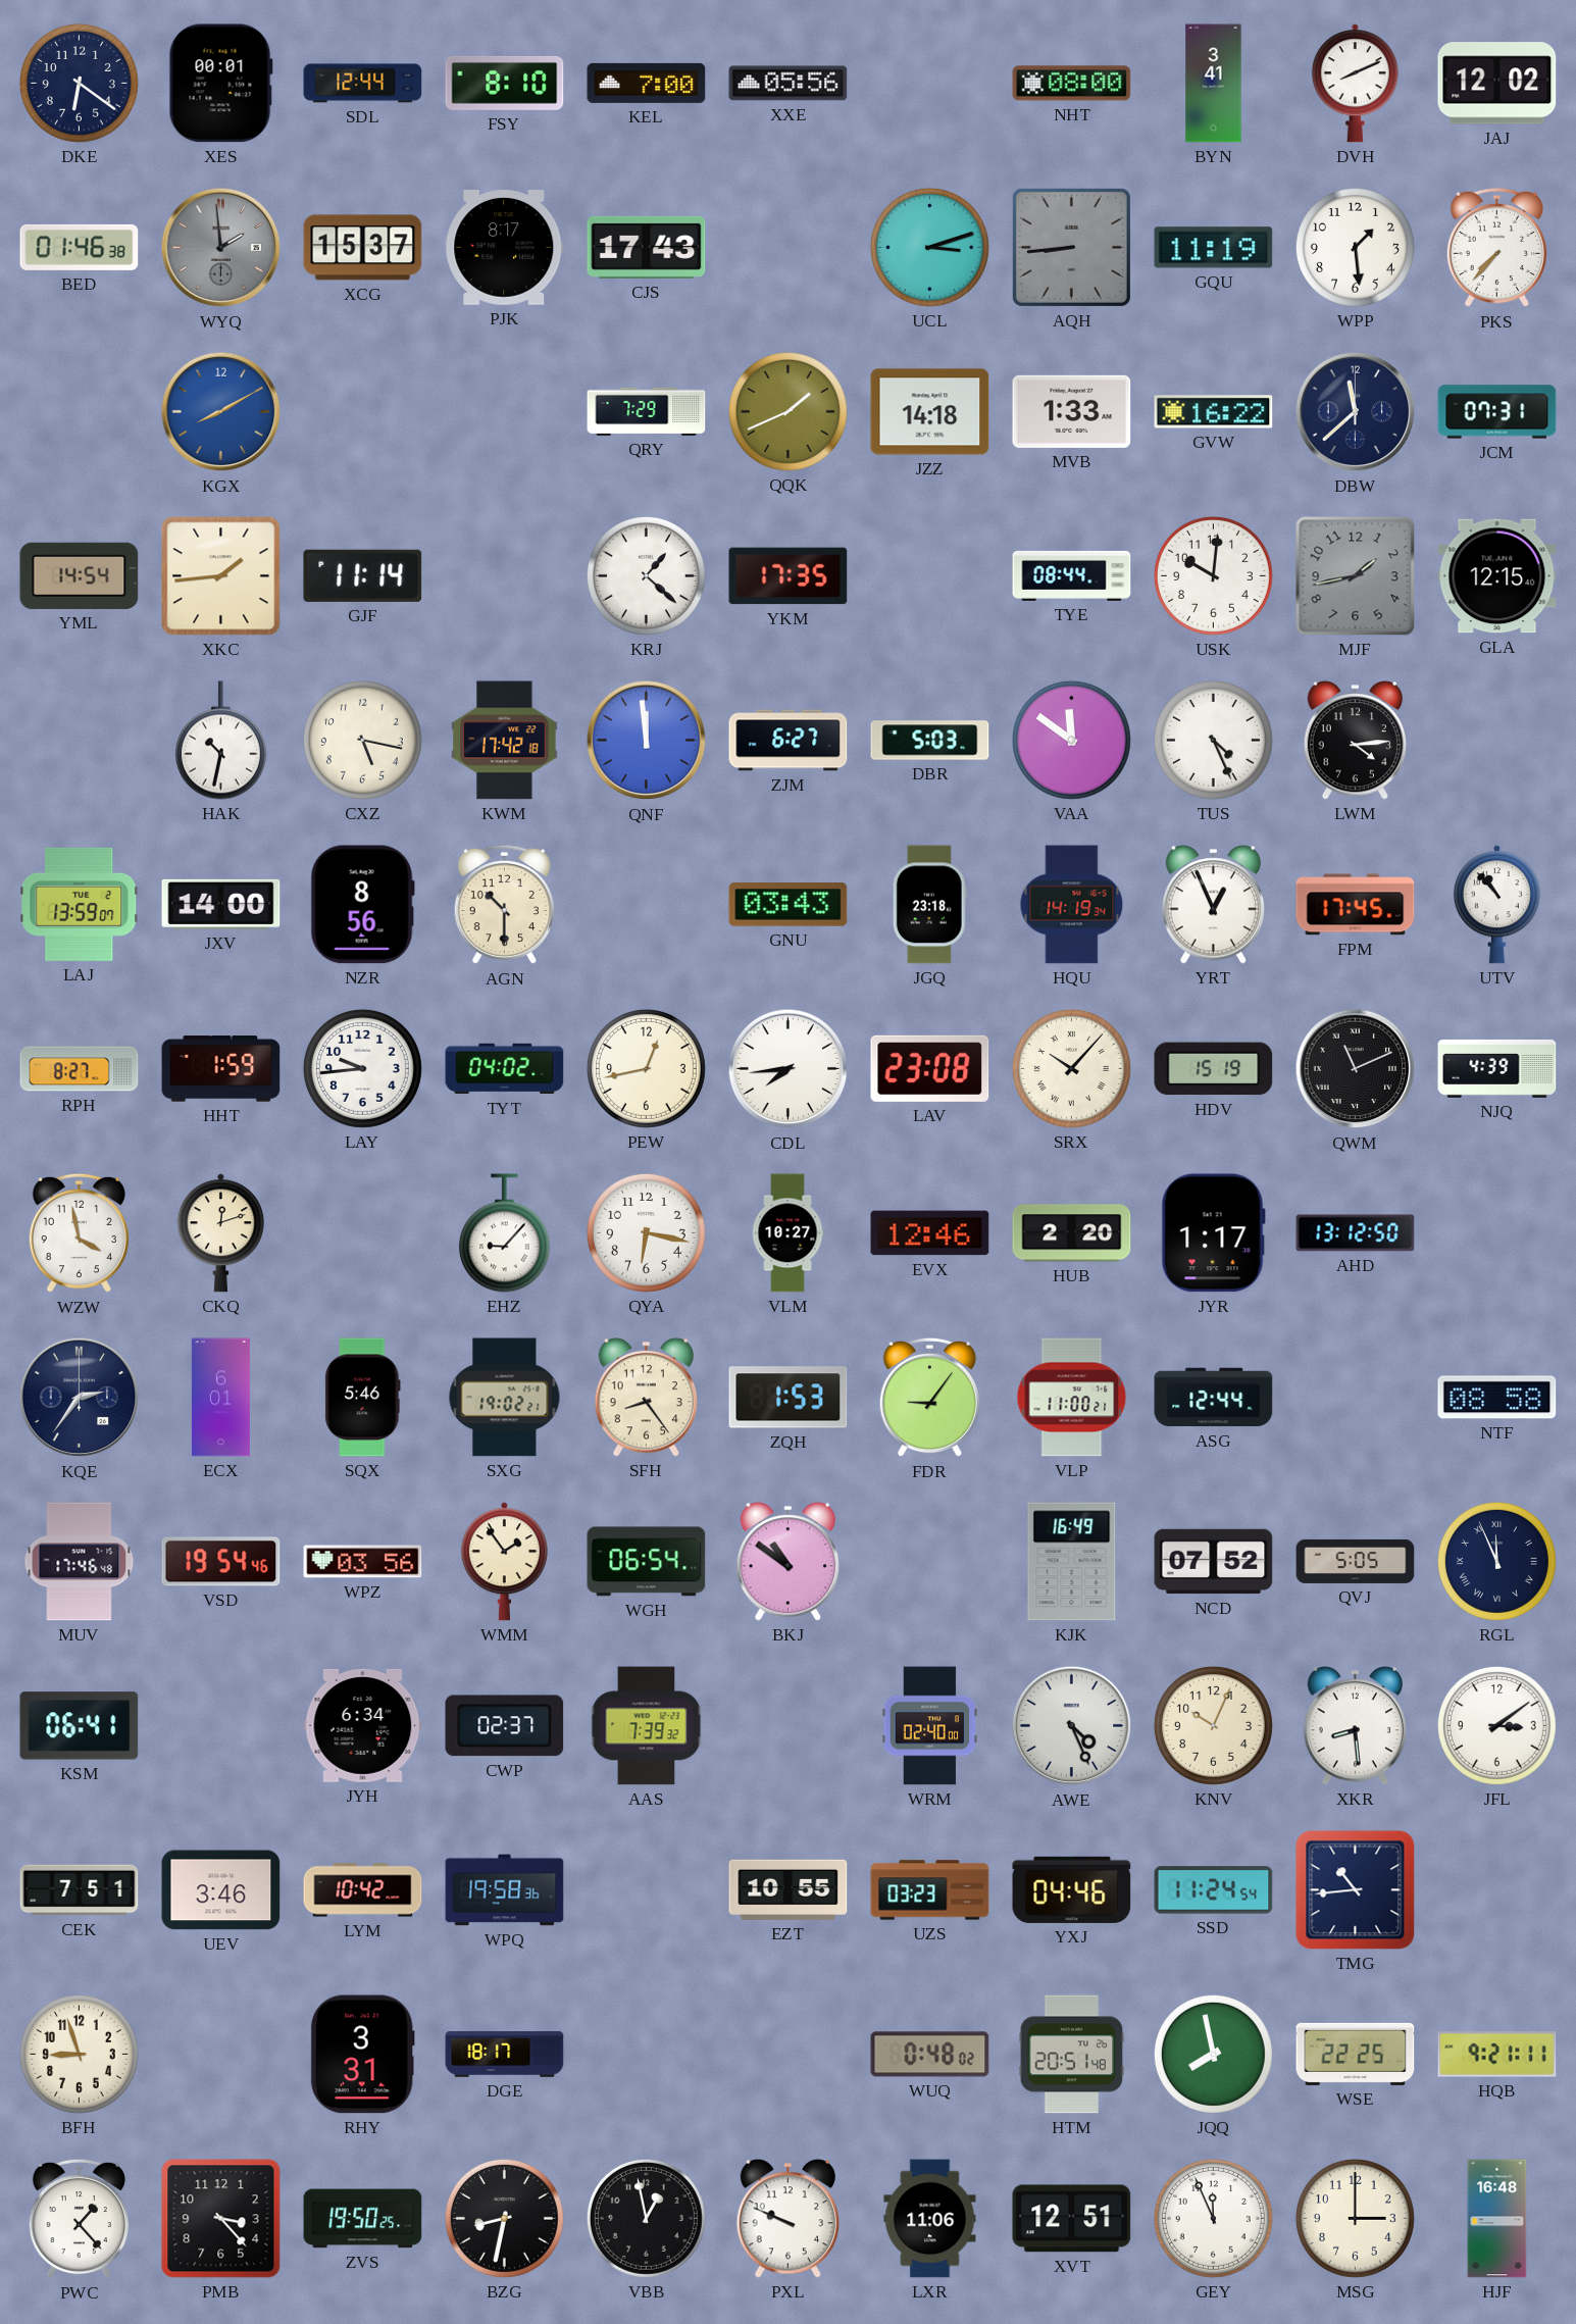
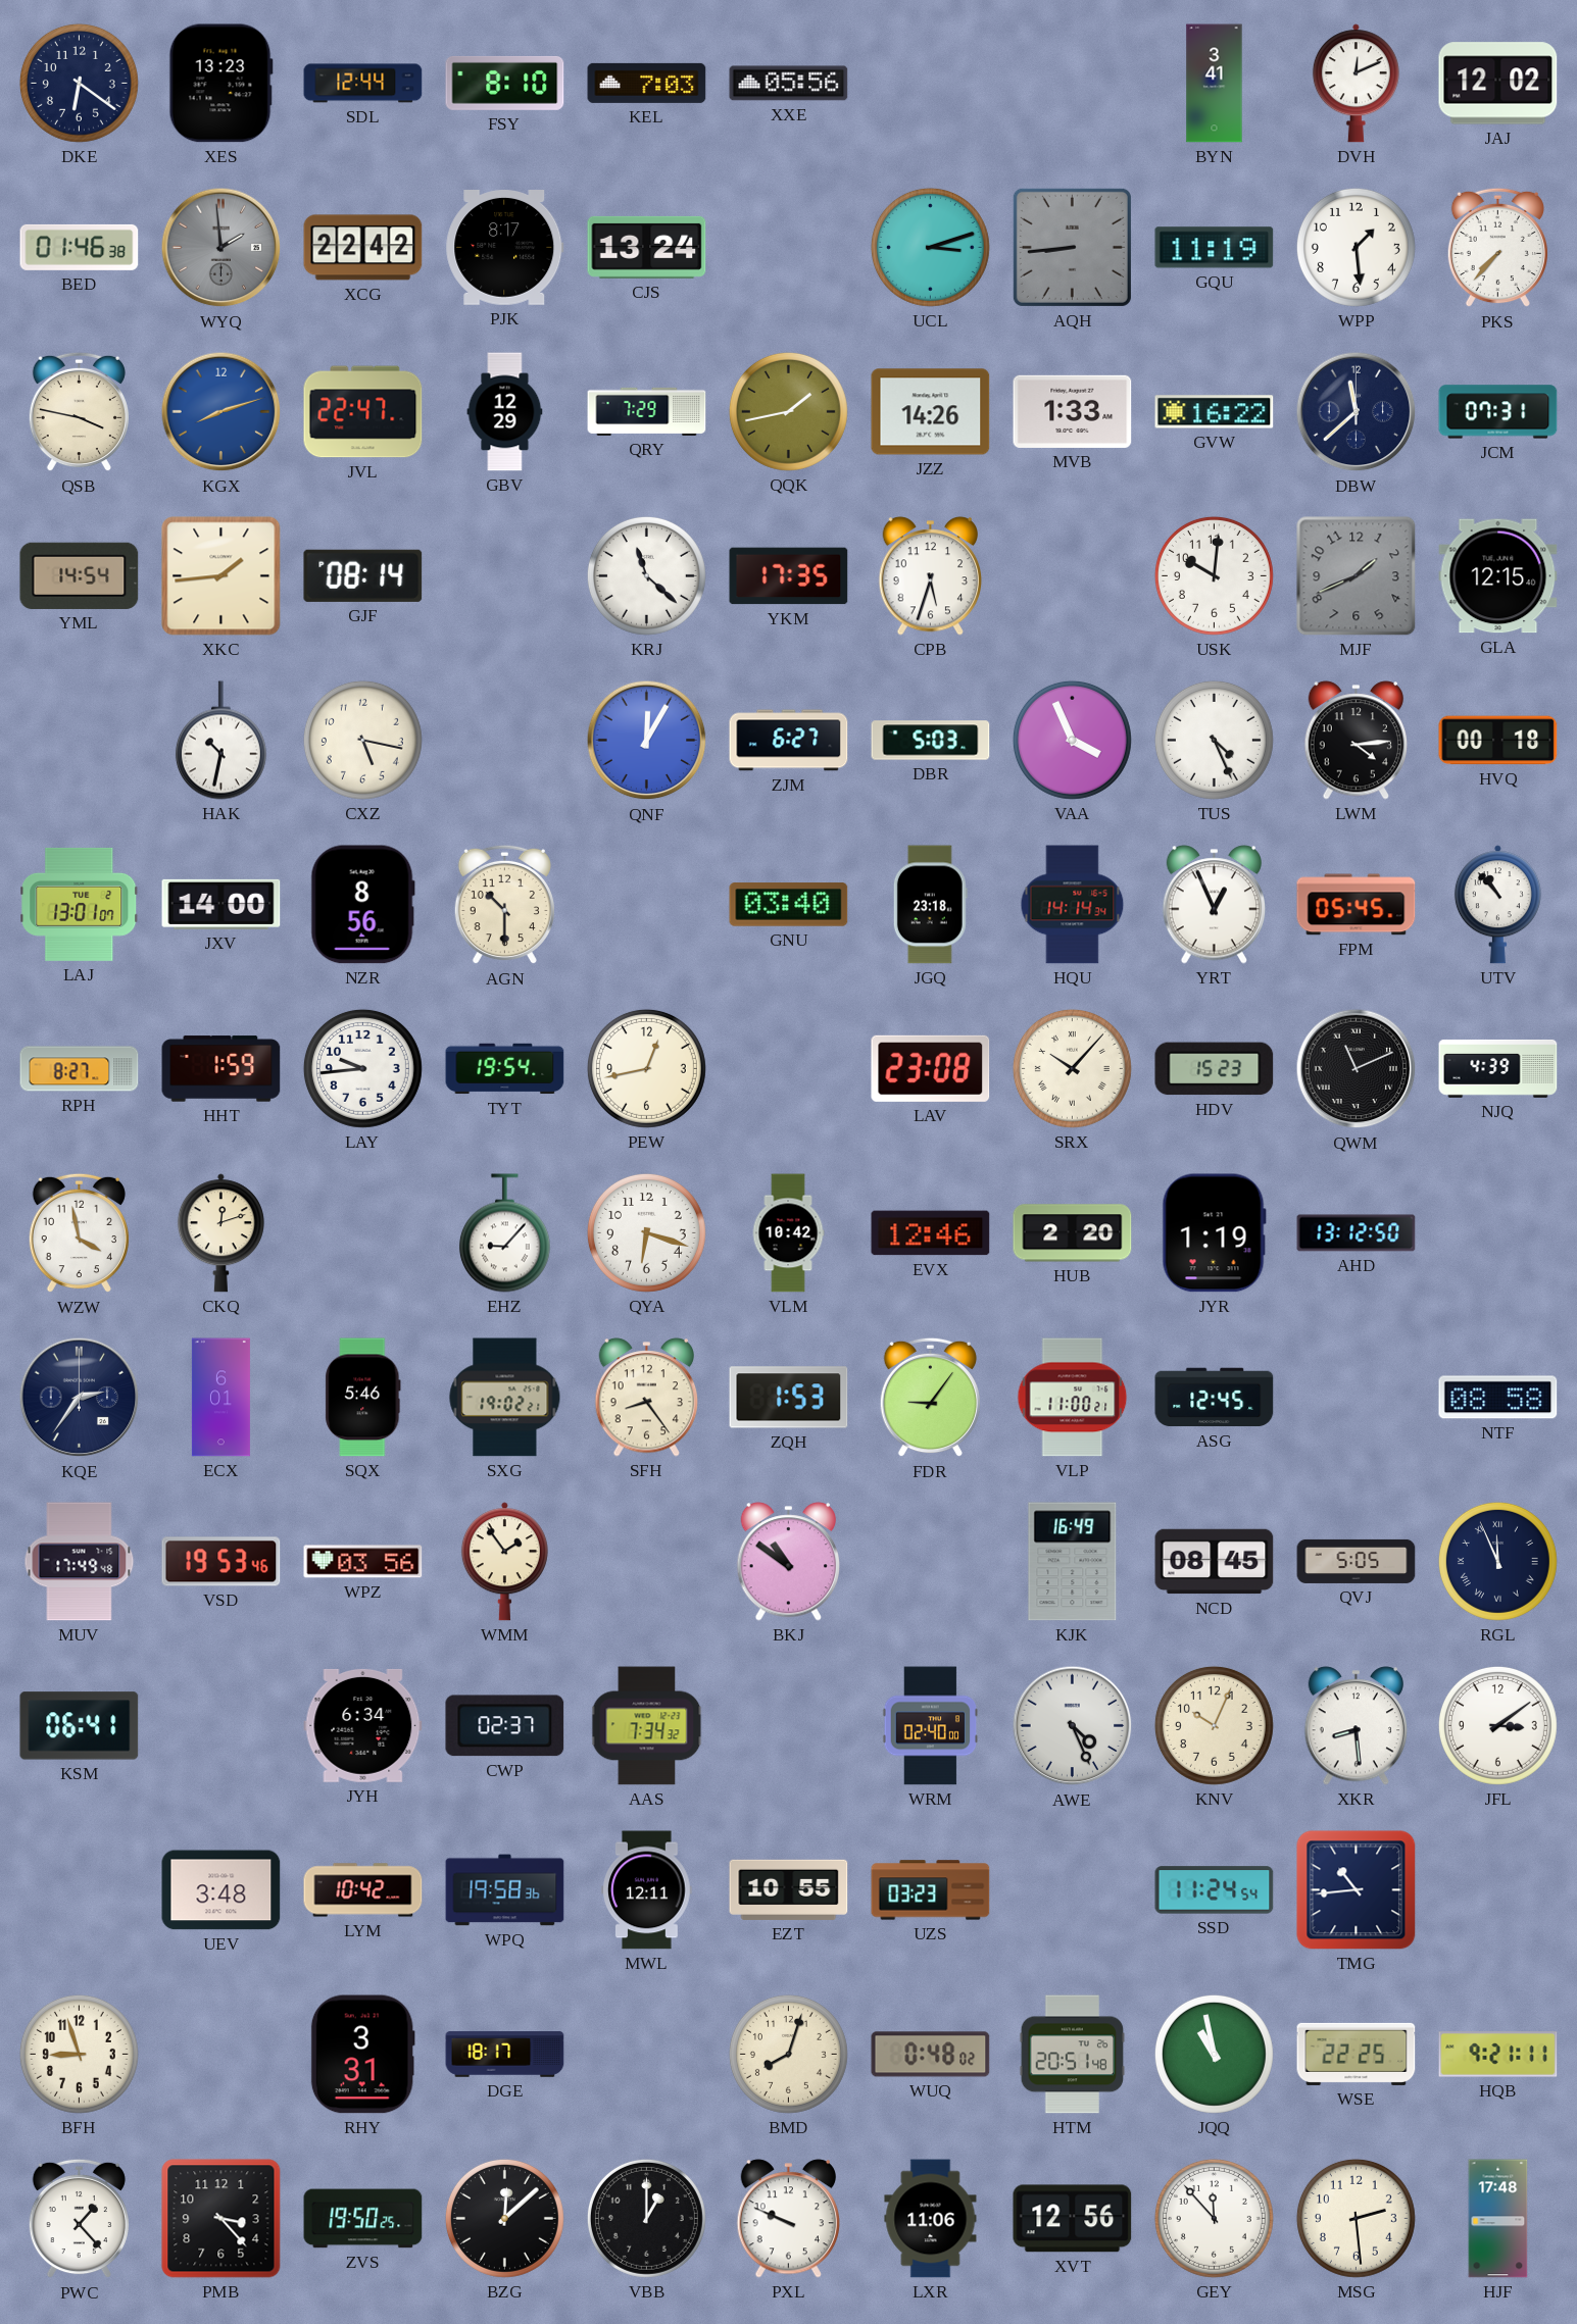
XES: 00:01 -> 13:23
KEL: 7:00 -> 7:03
NHT: 08:00 -> none
DVH: 8:11 -> 12:11
XCG: 15:37 -> 22:42
CJS: 17:43 -> 13:24
QSB: none -> 3:47
KGX: 8:10 -> 8:12
JVL: none -> 22:47
GBV: none -> 12:29
QQK: 1:41 -> 1:43
JZZ: 14:18 -> 14:26
GJF: 11:14 -> 08:14
KRJ: 1:22 -> 11:22
CPB: none -> 5:33
TYE: 08:44 -> none
MJF: 1:43 -> 1:41
KWM: 17:42 -> none
QNF: 11:59 -> 12:05
VAA: 11:51 -> 3:56
HVQ: none -> 00:18
LAJ: 13:59 -> 13:01
GNU: 03:43 -> 03:40
HQU: 14:19 -> 14:14
FPM: 17:45 -> 05:45
TYT: 04:02 -> 19:54
CDL: 7:44 -> none
HDV: 15:19 -> 15:23
QYA: 6:17 -> 6:18
VLM: 10:27 -> 10:42
JYR: 1:17 -> 1:19
ASG: 12:44 -> 12:45
MUV: 17:46 -> 17:49
VSD: 19:54 -> 19:53
WGH: 06:54 -> none
NCD: 07:52 -> 08:45
AAS: 7:39 -> 7:34
CEK: 7:51 -> none
UEV: 3:46 -> 3:48
MWL: none -> 12:11
YXJ: 04:46 -> none
BMD: none -> 8:03
JQQ: 7:58 -> 10:58
BZG: 8:32 -> 12:08
VBB: 12:58 -> 1:00
XVT: 12:51 -> 12:56
GEY: 11:56 -> 11:53
MSG: 3:00 -> 2:29
HJF: 16:48 -> 17:48
